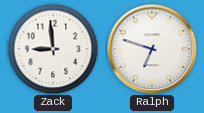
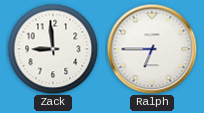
Ralph: 6:48 -> 6:45
